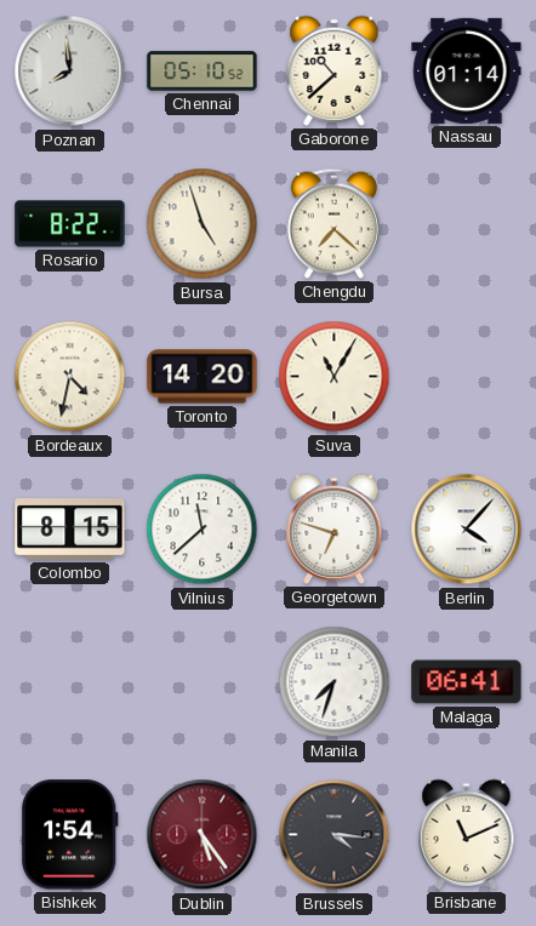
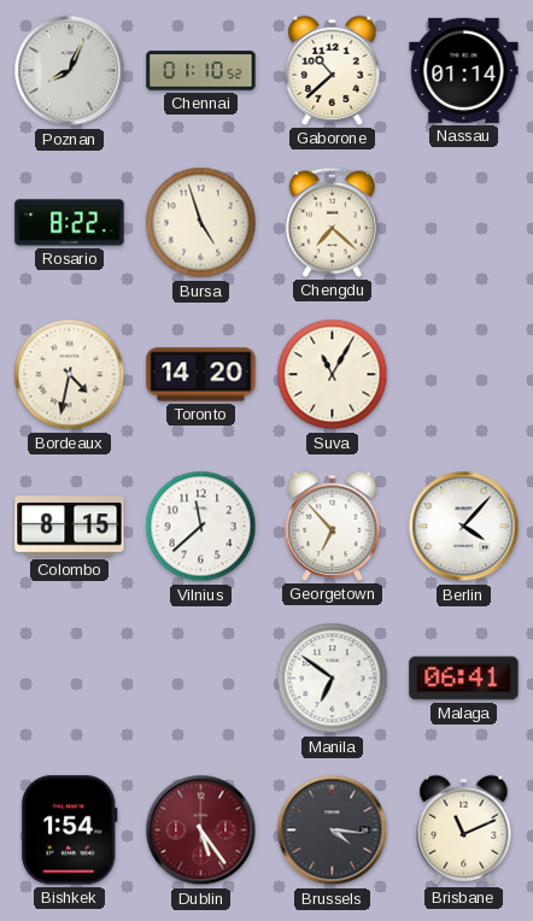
Poznan: 7:59 -> 8:04
Chennai: 05:10 -> 01:10
Georgetown: 6:48 -> 6:53
Manila: 7:33 -> 6:51
